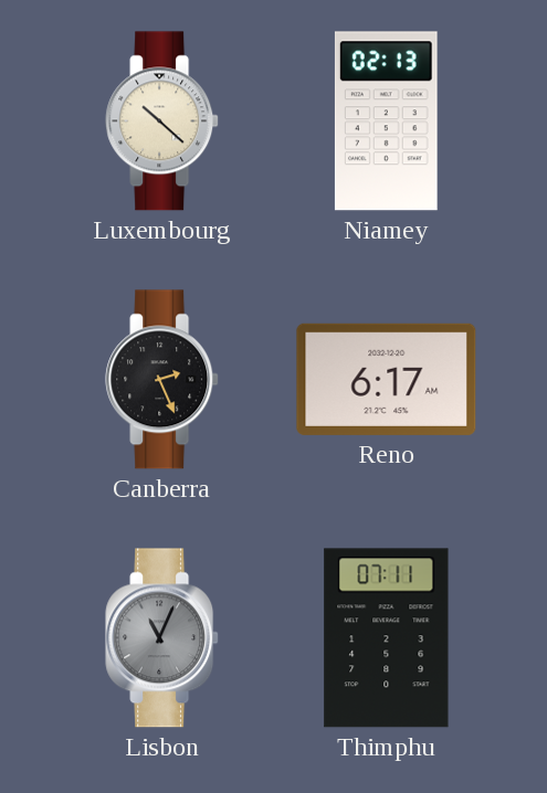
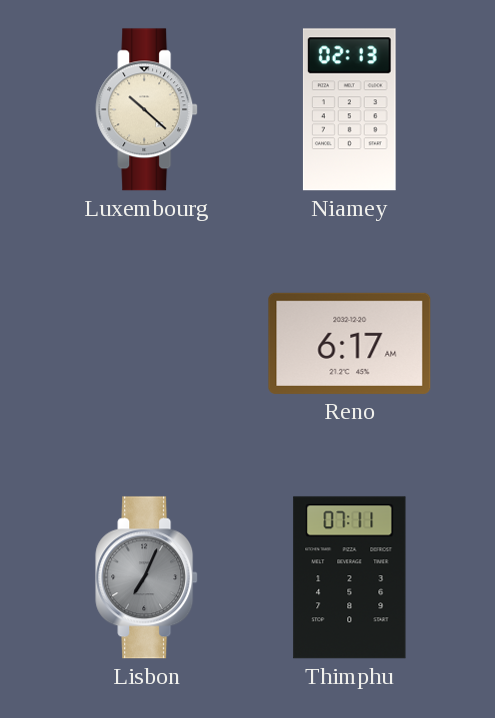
Canberra: 2:26 -> none
Lisbon: 11:04 -> 7:04
